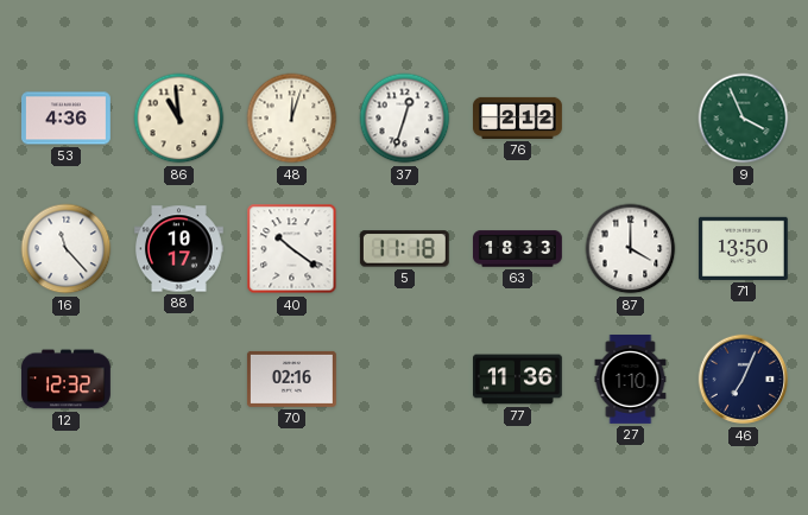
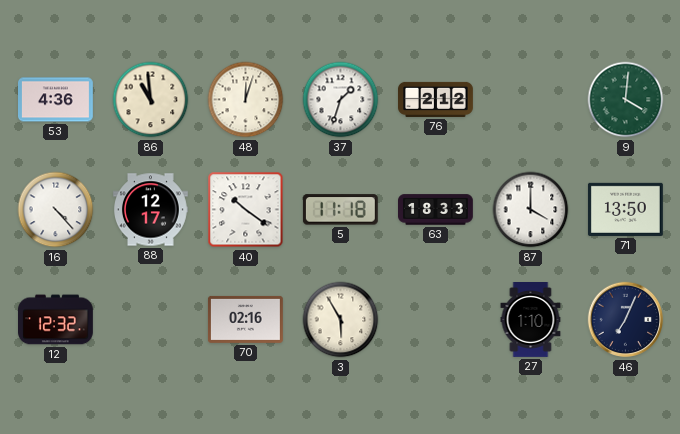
37: 12:33 -> 1:33
9: 3:56 -> 4:01
16: 11:23 -> 4:23
88: 10:17 -> 12:17
3: none -> 5:55
77: 11:36 -> none
